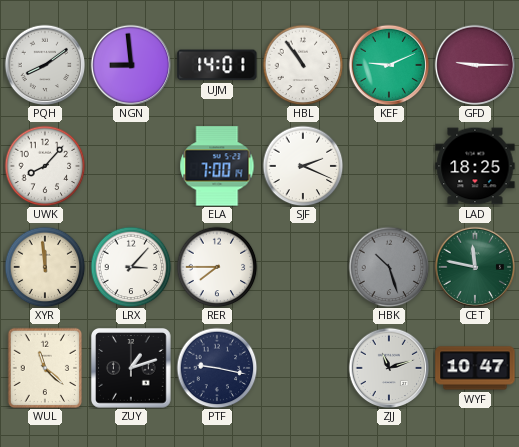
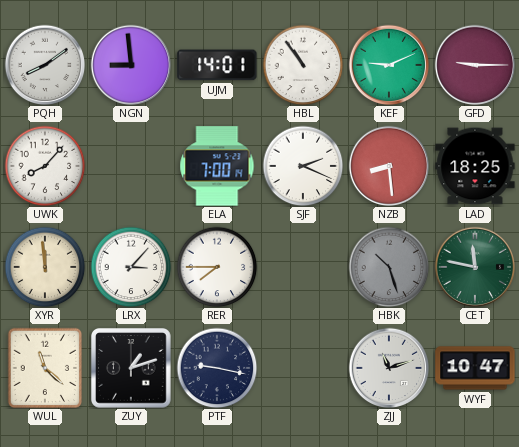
NZB: none -> 8:29
